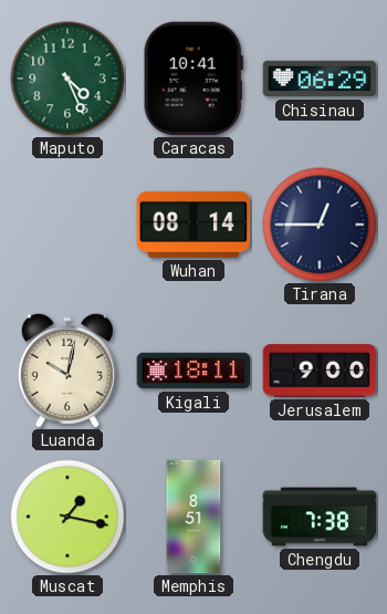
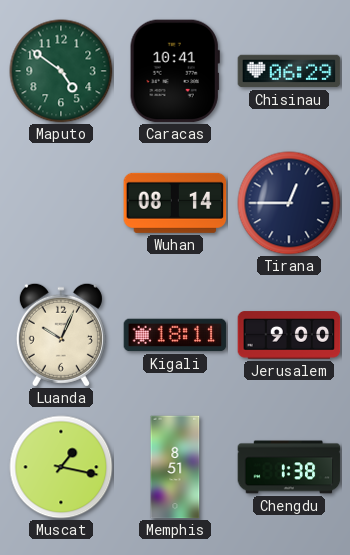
Maputo: 4:26 -> 4:51
Luanda: 10:02 -> 10:04
Chengdu: 7:38 -> 1:38
